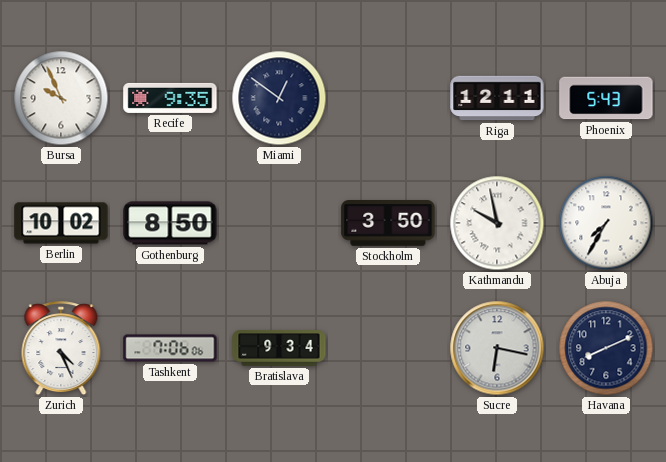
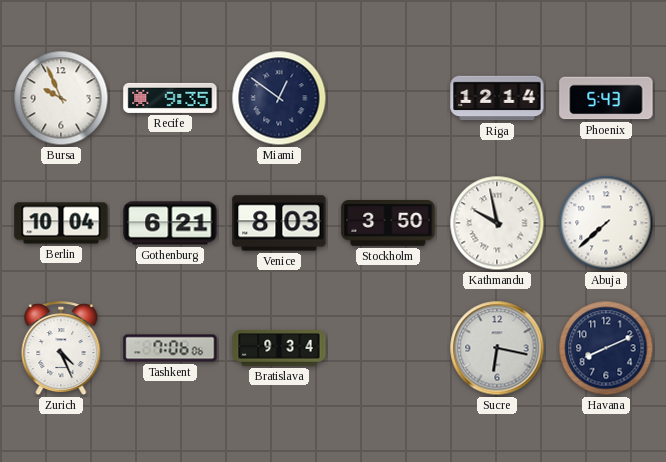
Riga: 12:11 -> 12:14
Berlin: 10:02 -> 10:04
Gothenburg: 8:50 -> 6:21
Venice: none -> 8:03
Abuja: 7:35 -> 7:38
